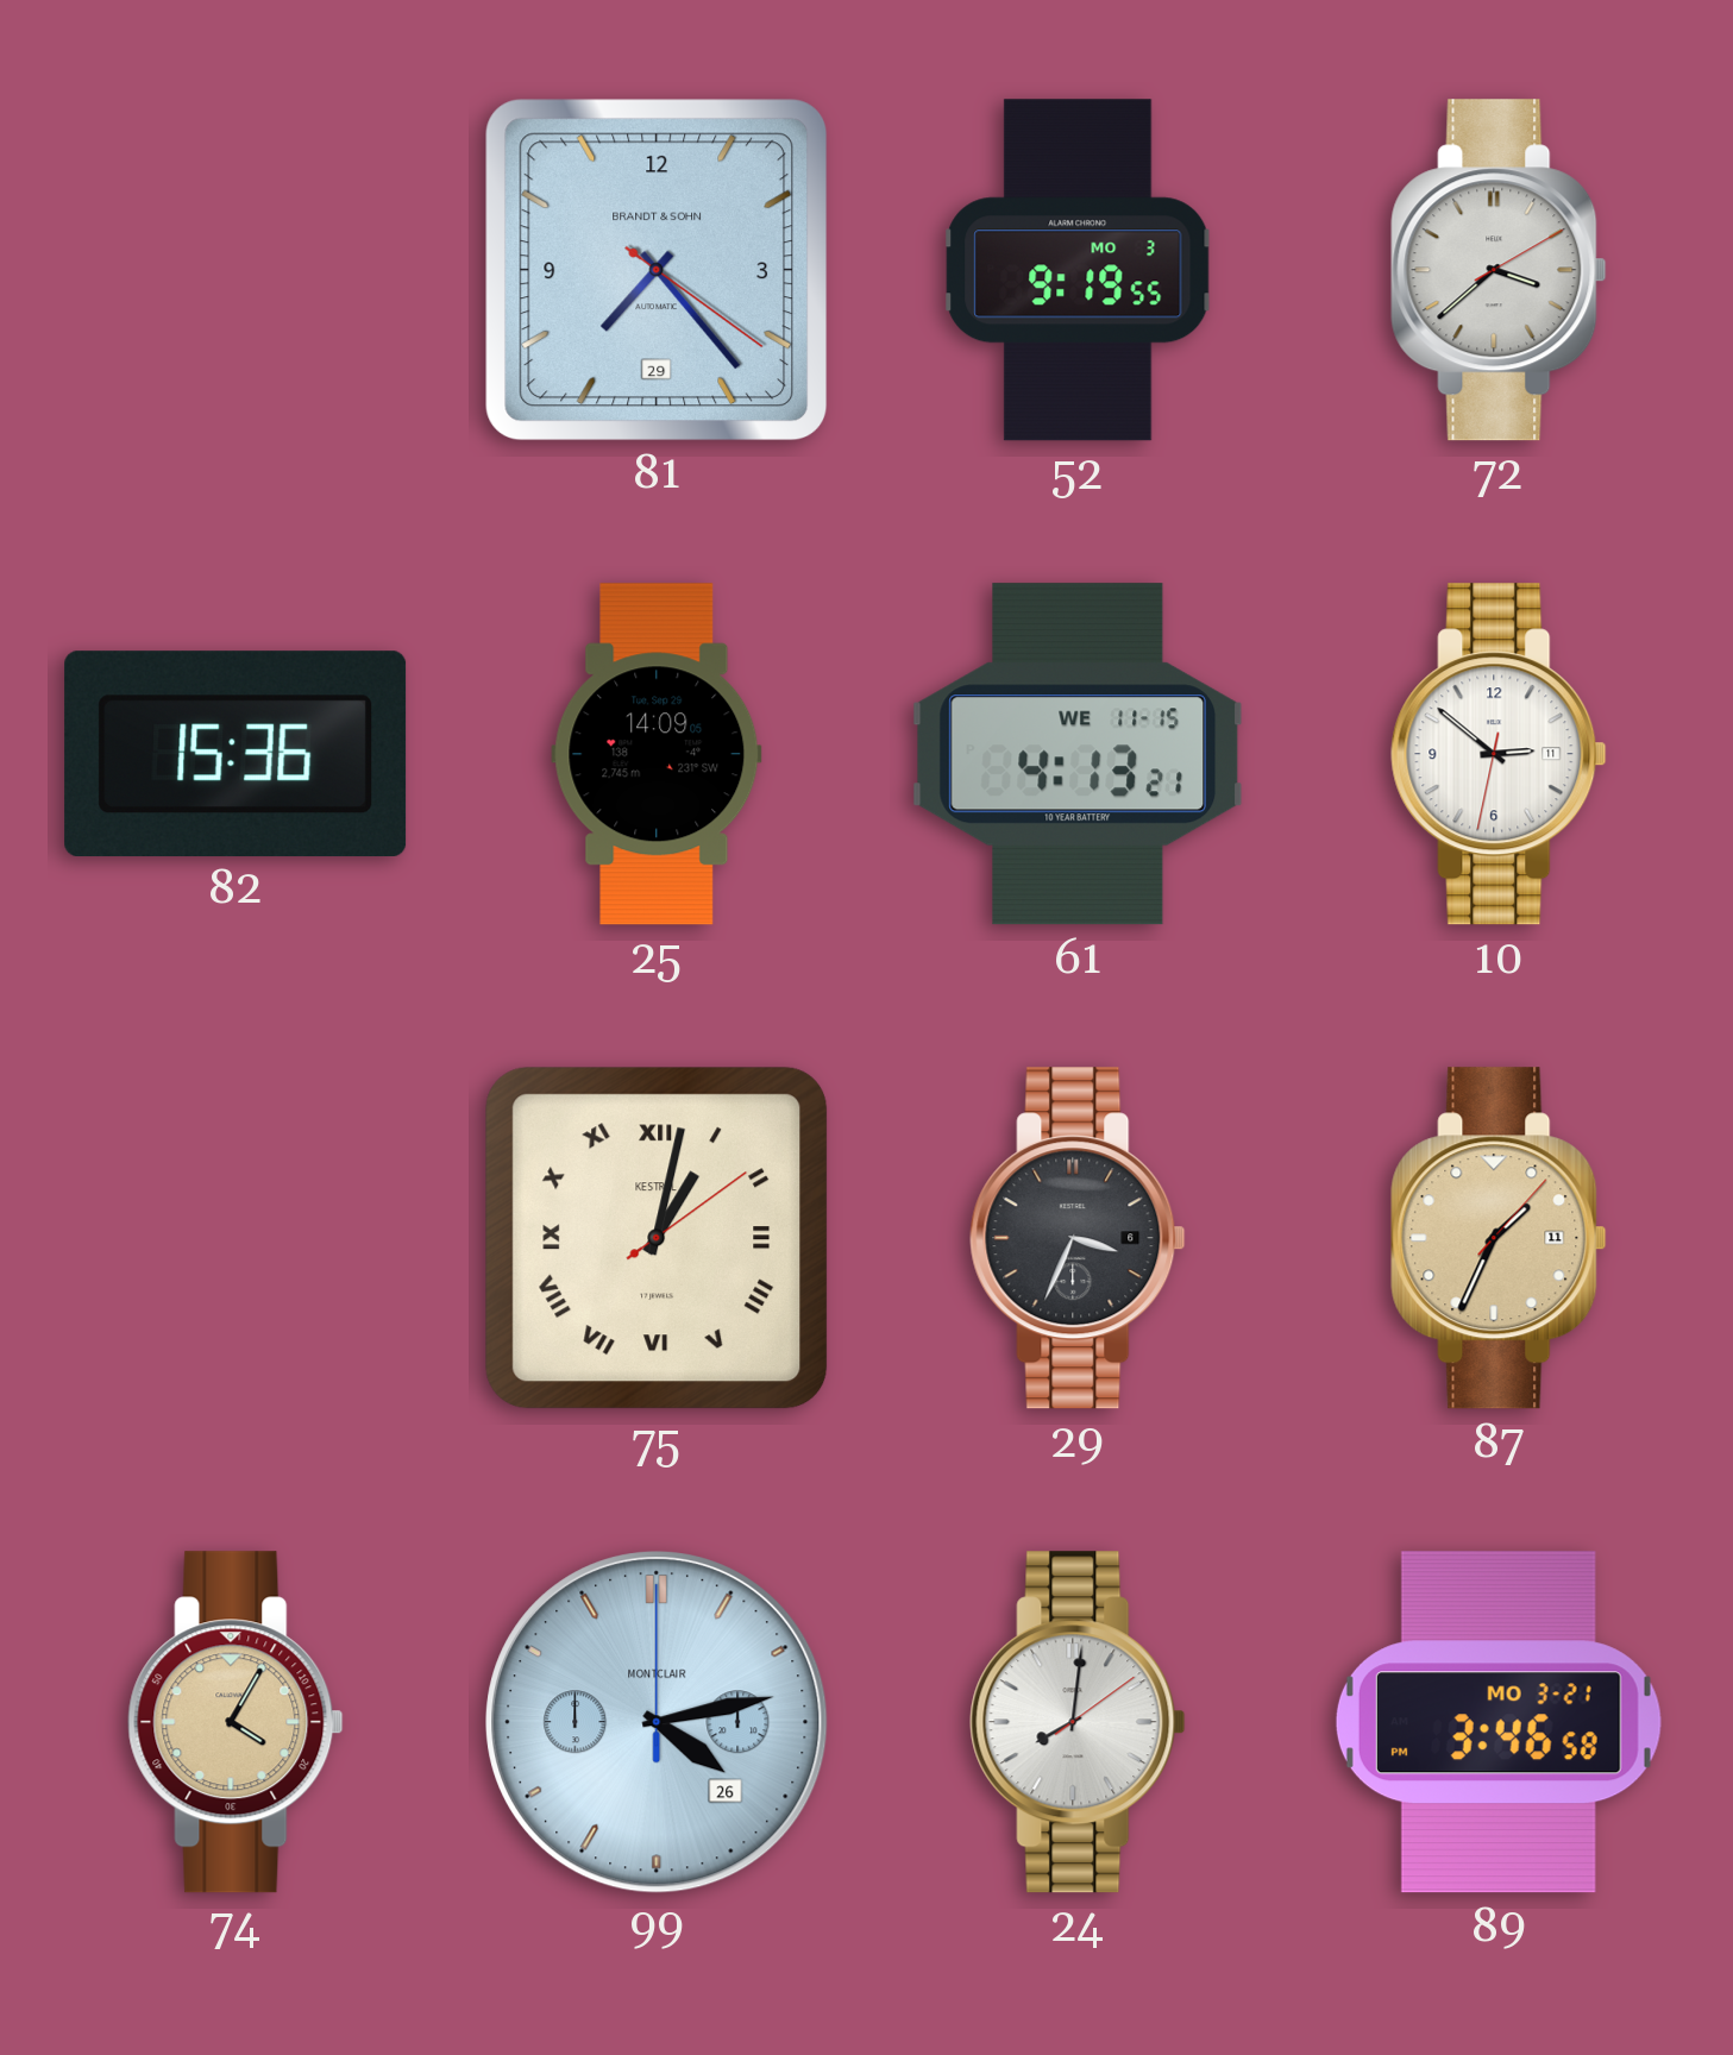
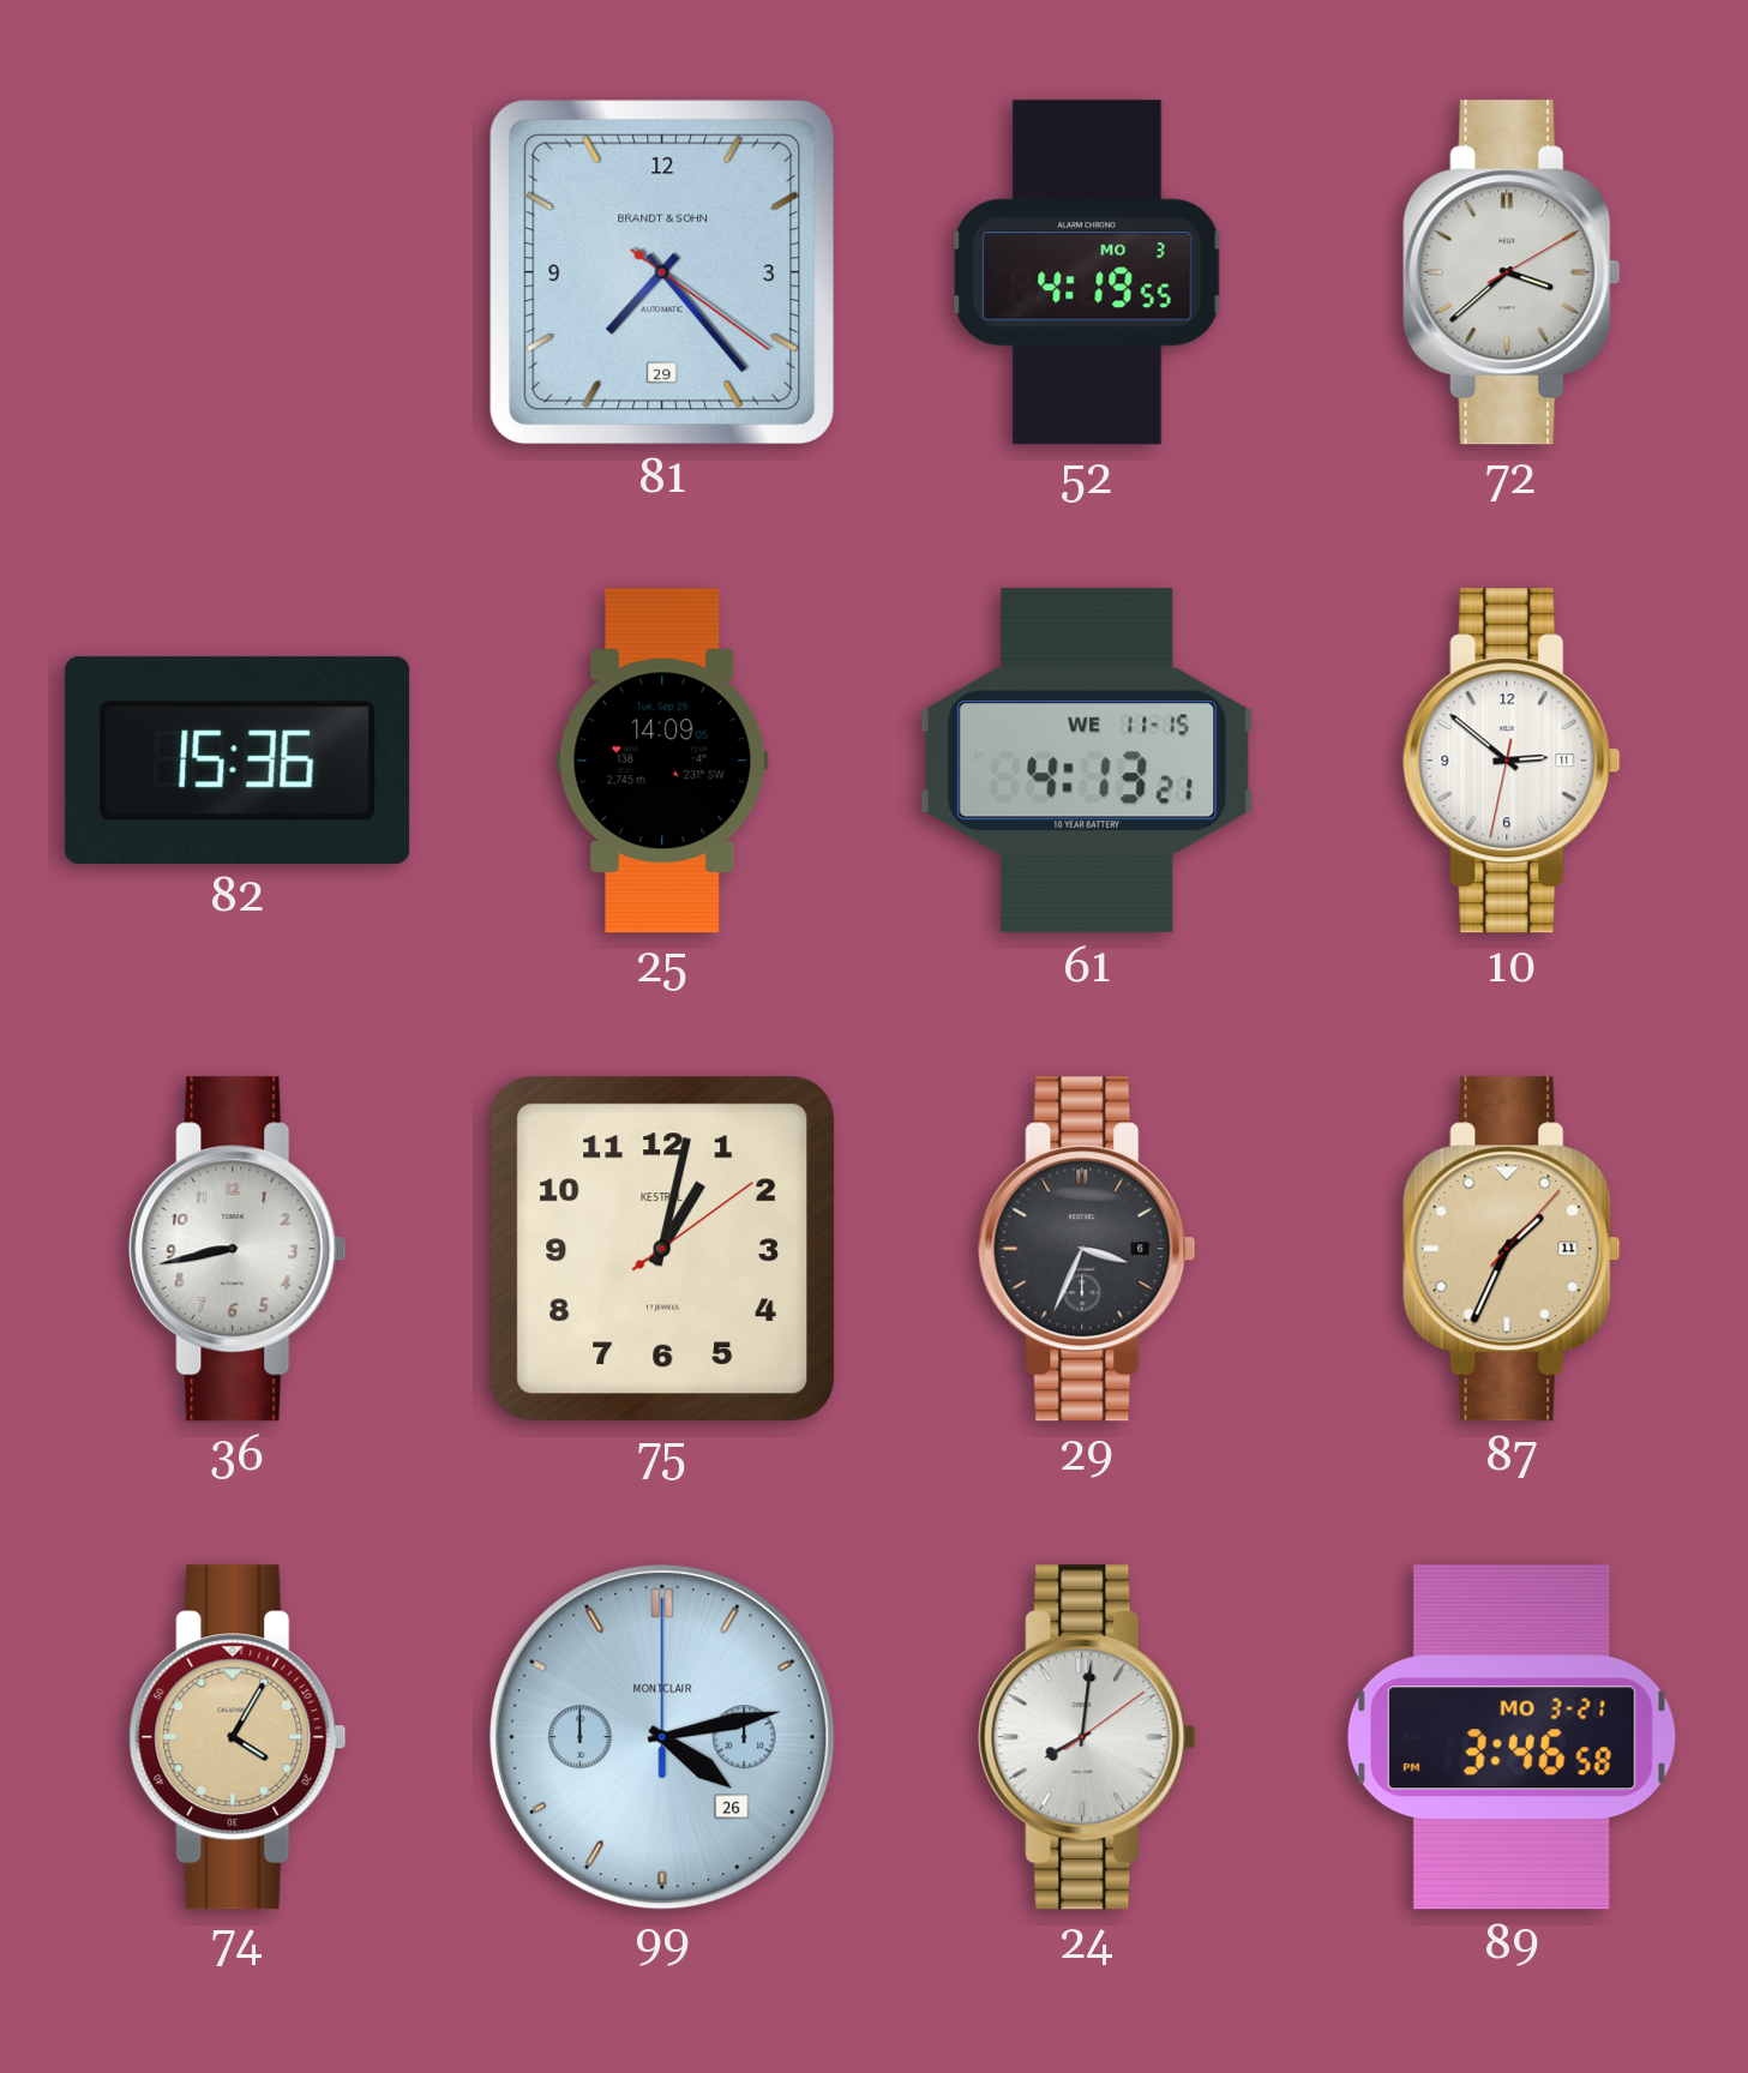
52: 9:19 -> 4:19
36: none -> 8:43
75 numerals: Roman -> Arabic
